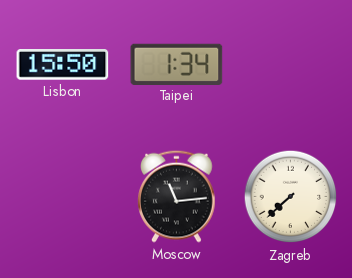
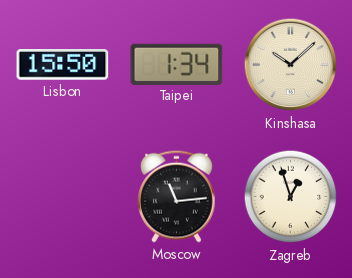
Kinshasa: none -> 10:08
Zagreb: 7:38 -> 12:57
